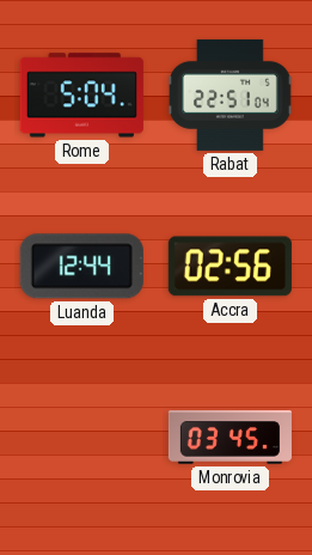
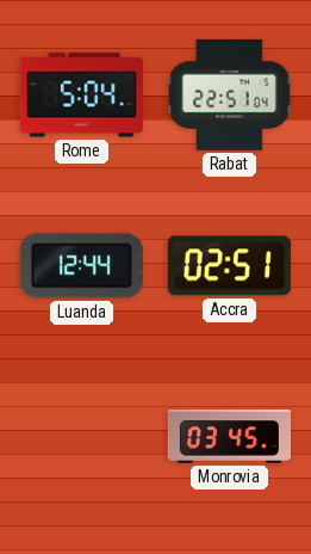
Accra: 02:56 -> 02:51
